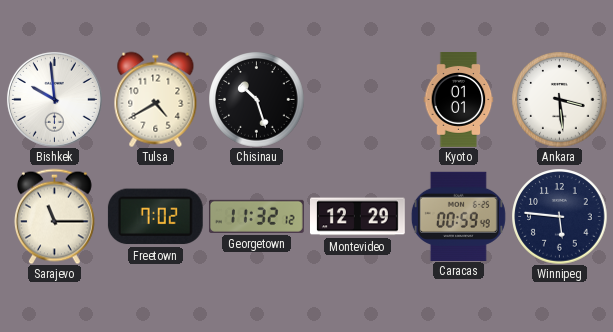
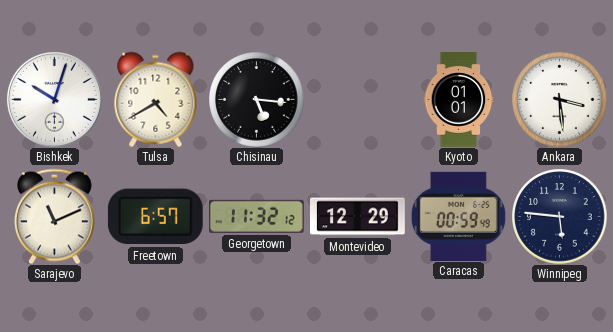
Bishkek: 9:59 -> 10:03
Chisinau: 10:27 -> 5:16
Sarajevo: 11:15 -> 11:11
Freetown: 7:02 -> 6:57
